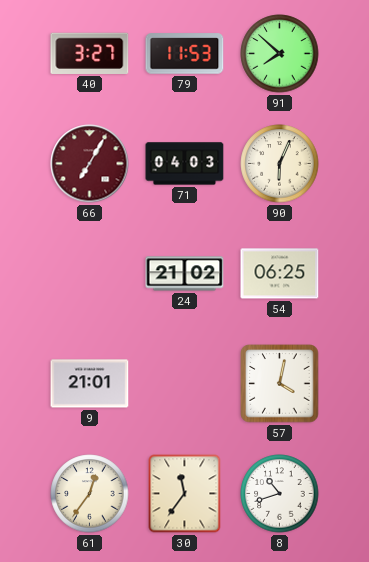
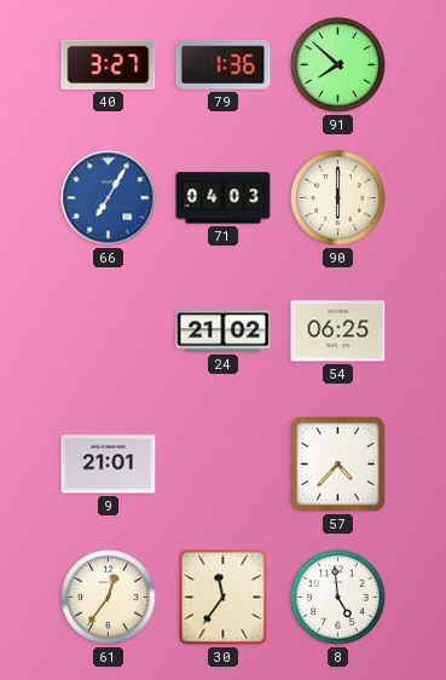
79: 11:53 -> 1:36
66 dial: burgundy -> blue
90: 6:04 -> 6:00
57: 4:02 -> 4:37
8: 10:42 -> 4:59
